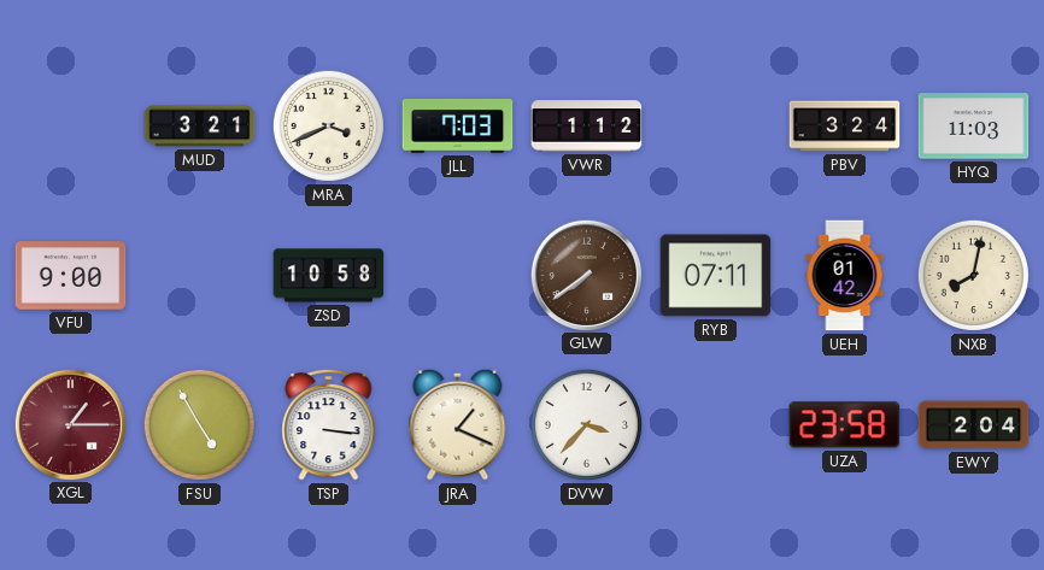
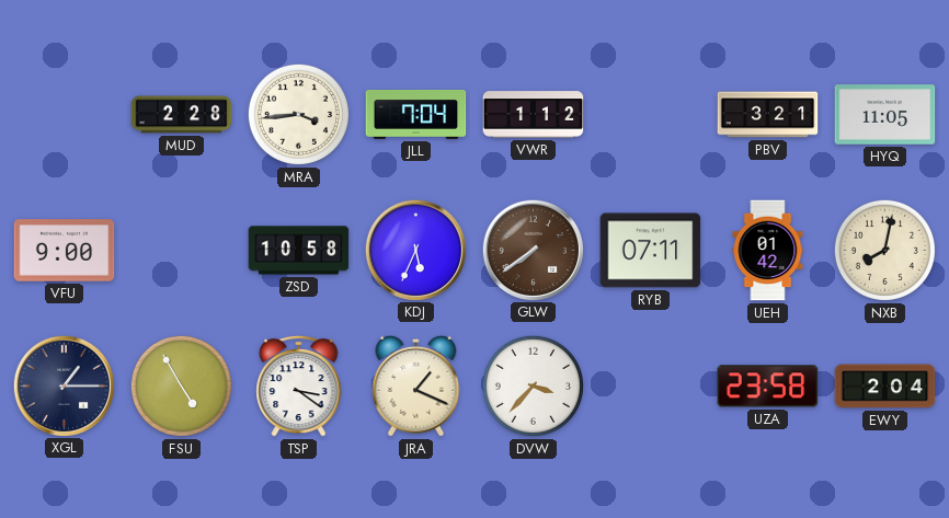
MUD: 3:21 -> 2:28
MRA: 3:41 -> 3:44
JLL: 7:03 -> 7:04
PBV: 3:24 -> 3:21
HYQ: 11:03 -> 11:05
KDJ: none -> 5:34
XGL dial: burgundy -> navy
TSP: 3:16 -> 3:21
